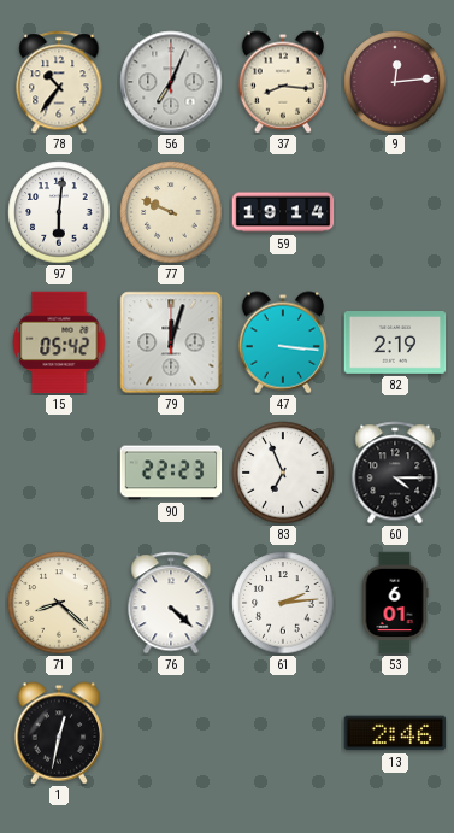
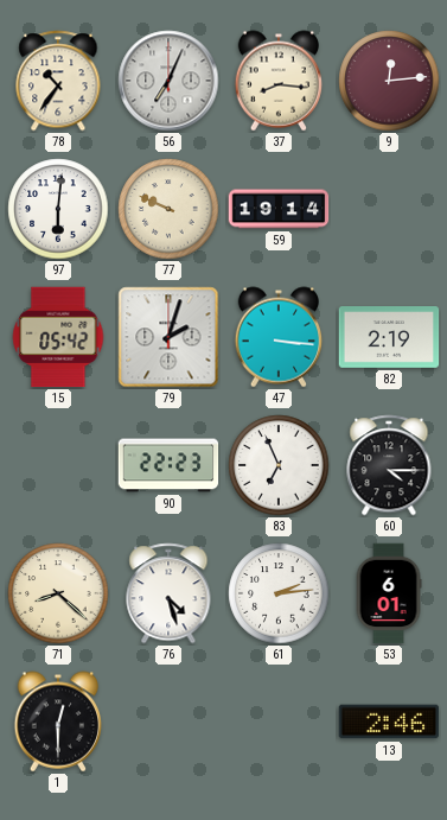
79: 12:03 -> 2:03
76: 4:22 -> 4:27
1: 12:32 -> 12:30
